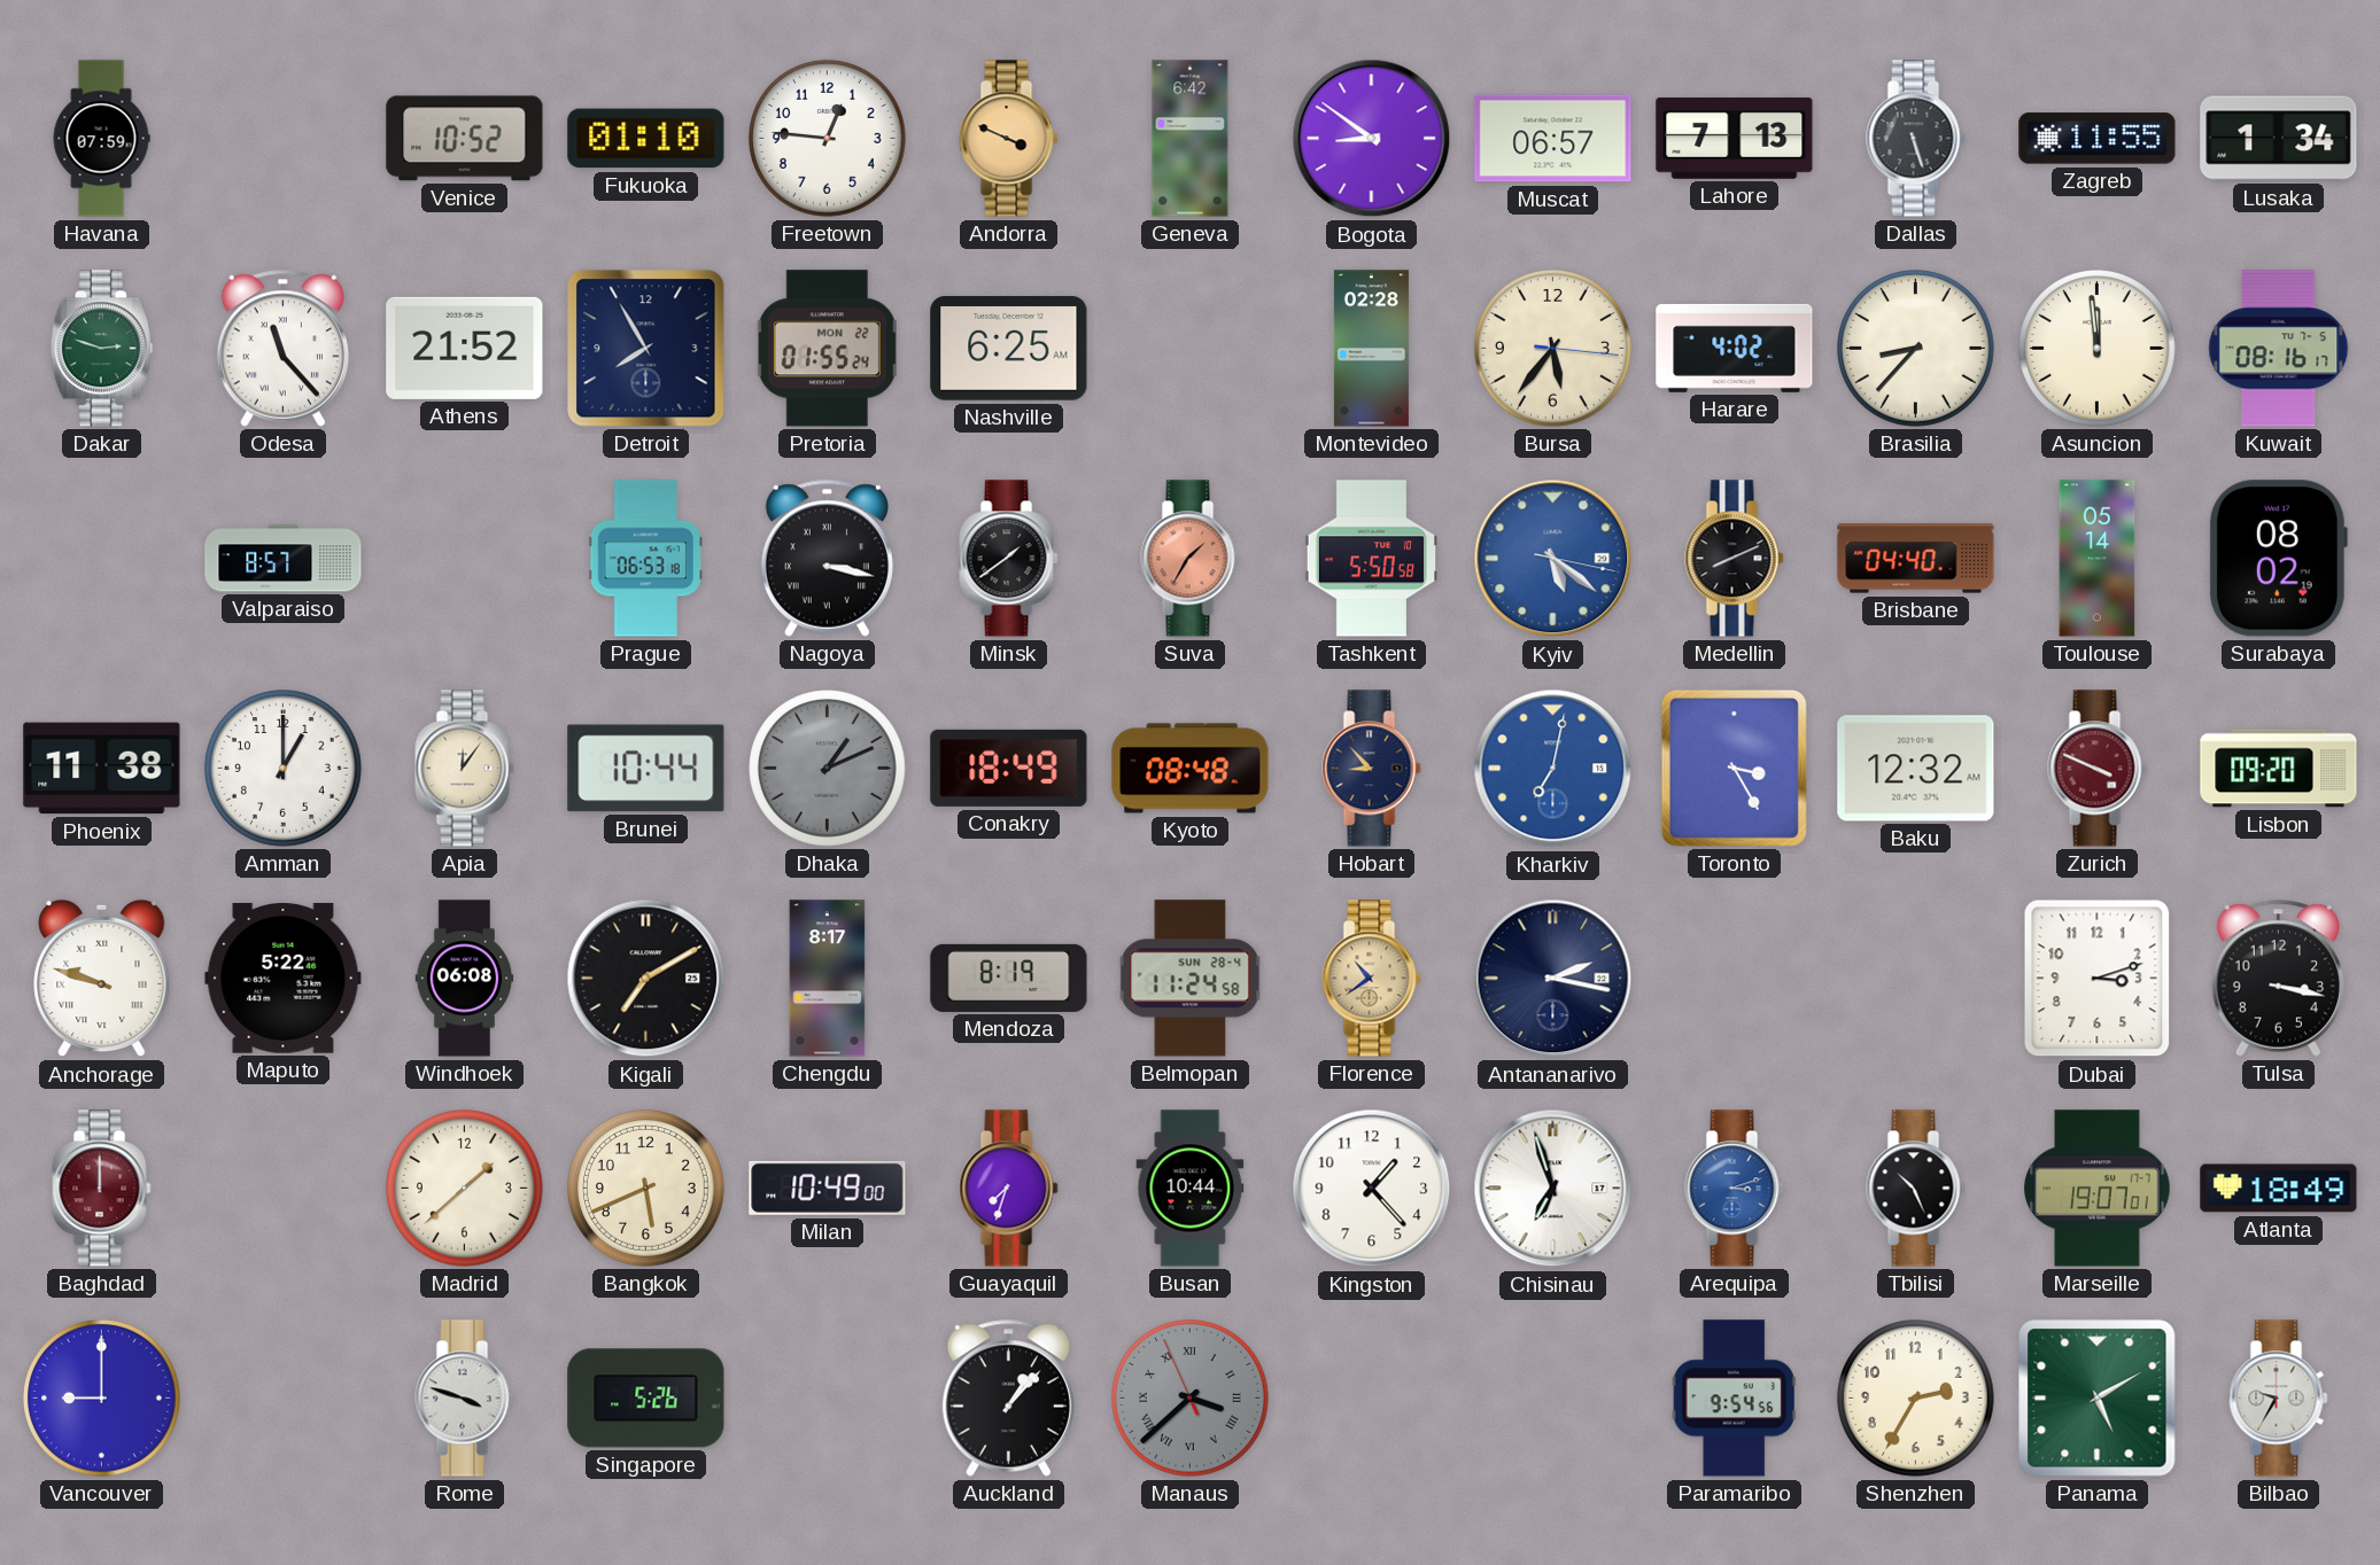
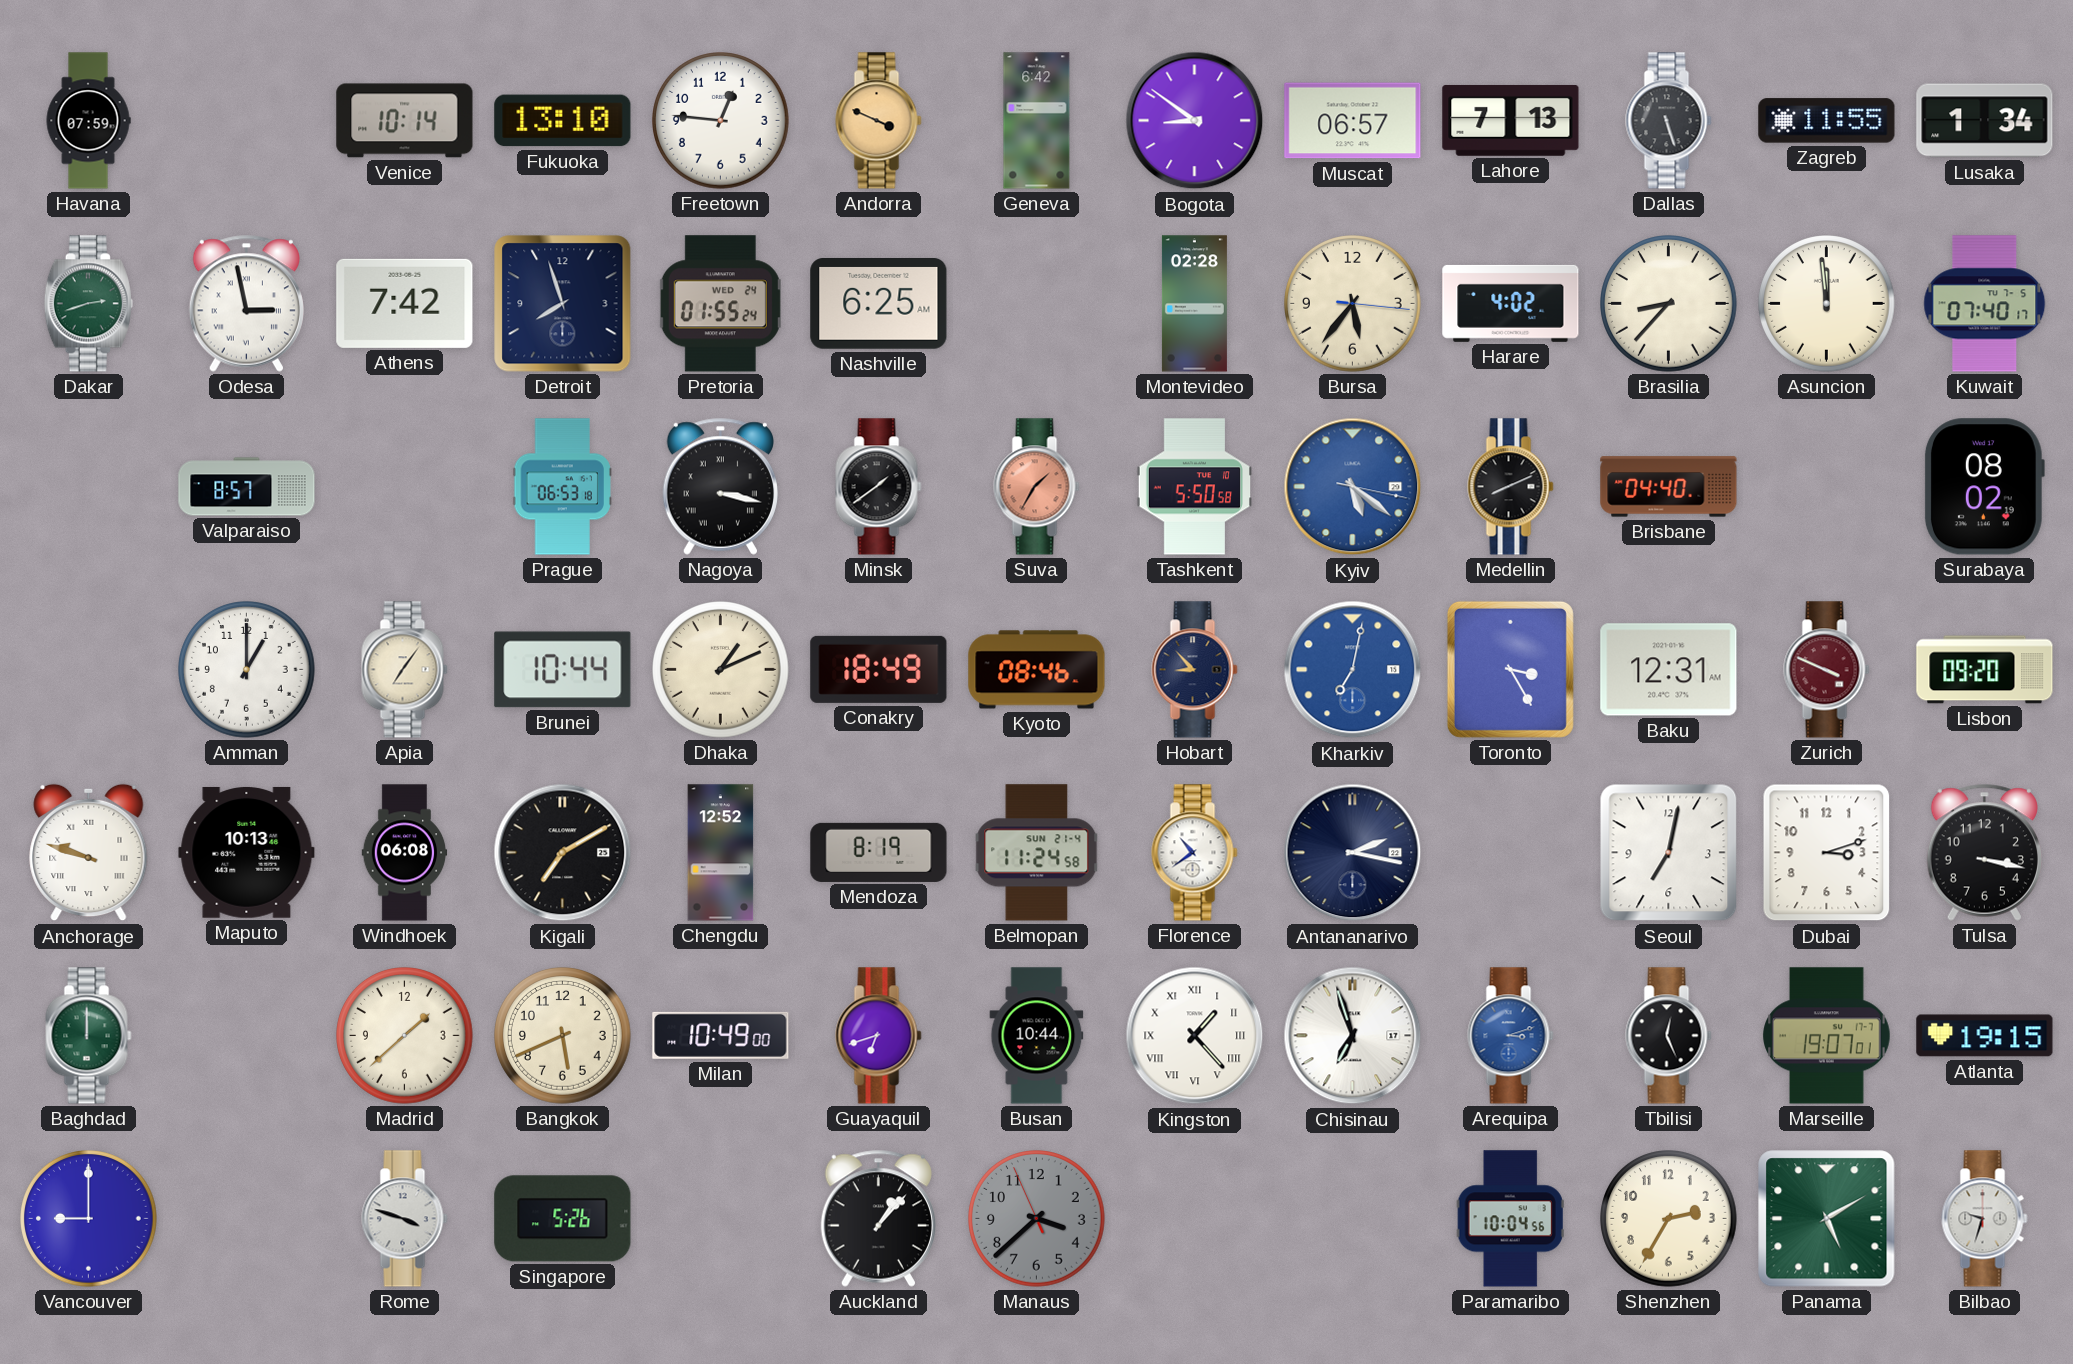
Venice: 10:52 -> 10:14
Fukuoka: 01:10 -> 13:10
Dakar: 2:48 -> 2:42
Odesa: 11:23 -> 2:58
Athens: 21:52 -> 7:42
Detroit: 7:55 -> 7:57
Pretoria date: MON 22 -> WED 24
Kuwait: 08:16 -> 07:40
Toulouse: 05:14 -> none
Phoenix: 11:38 -> none
Apia: 12:06 -> 7:06
Dhaka dial: grey -> cream
Kyoto: 08:48 -> 08:46
Baku: 12:32 -> 12:31
Maputo: 5:22 -> 10:13
Chengdu: 8:17 -> 12:52
Belmopan date: SUN 28-4 -> SUN 21-4
Florence dial: champagne -> white
Seoul: none -> 7:02
Baghdad dial: burgundy -> green
Guayaquil: 7:33 -> 6:42
Kingston numerals: Arabic -> Roman
Tbilisi: 10:26 -> 12:26
Atlanta: 18:49 -> 19:15
Manaus numerals: Roman -> Arabic
Paramaribo: 9:54 -> 10:04
Bilbao: 9:35 -> 9:33
